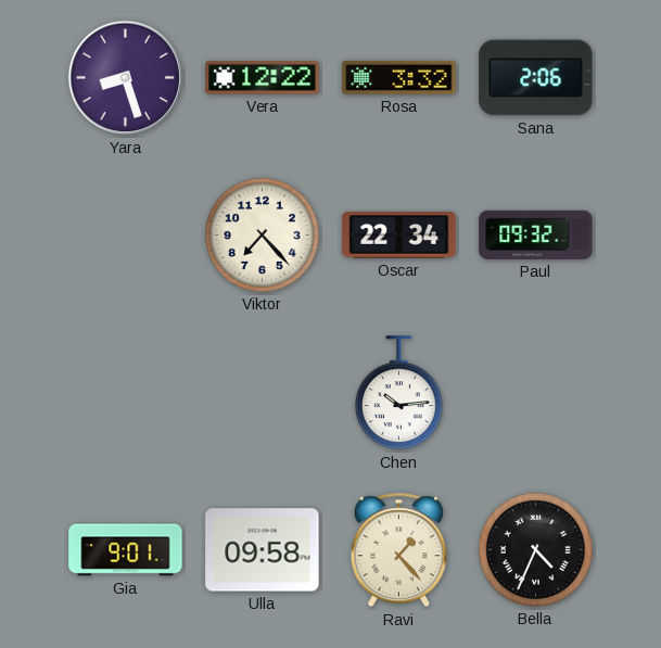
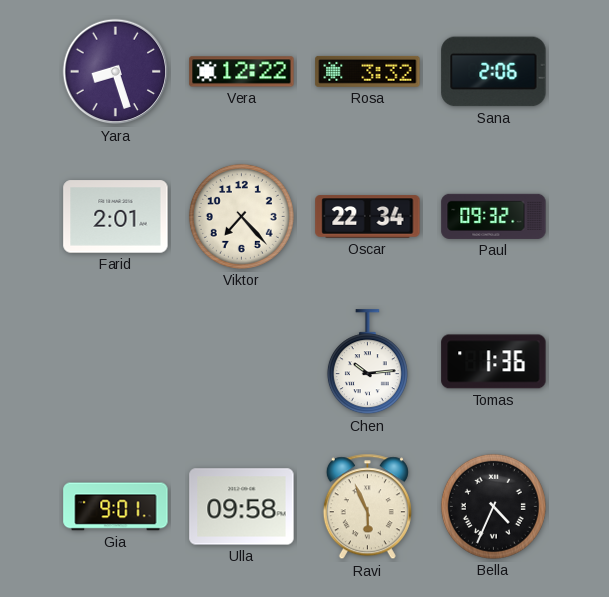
Farid: none -> 2:01
Tomas: none -> 1:36
Ravi: 1:23 -> 5:56
